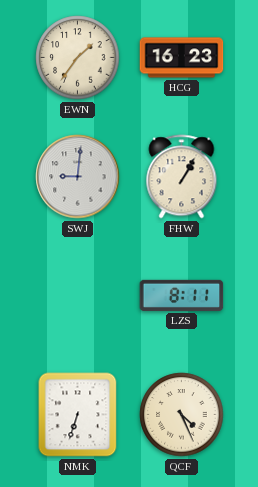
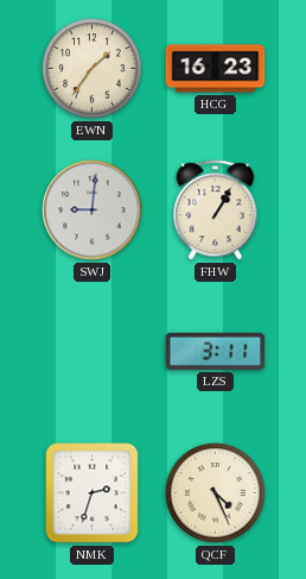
LZS: 8:11 -> 3:11
NMK: 6:33 -> 2:33
